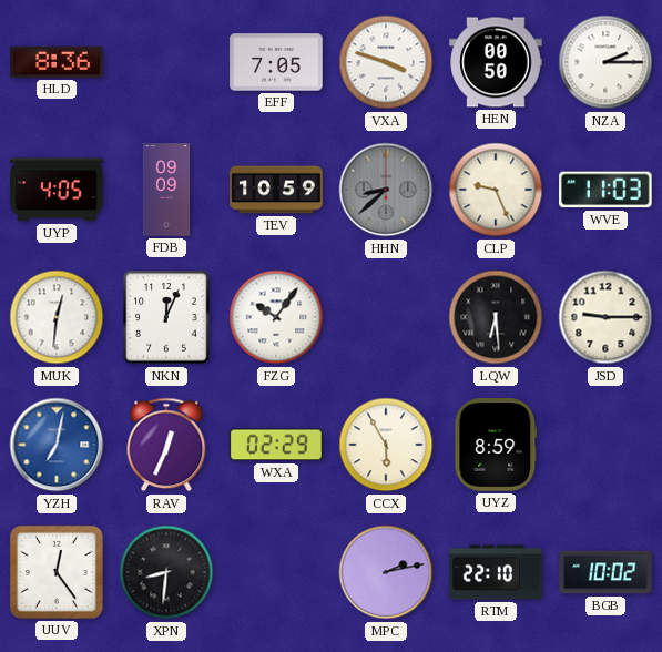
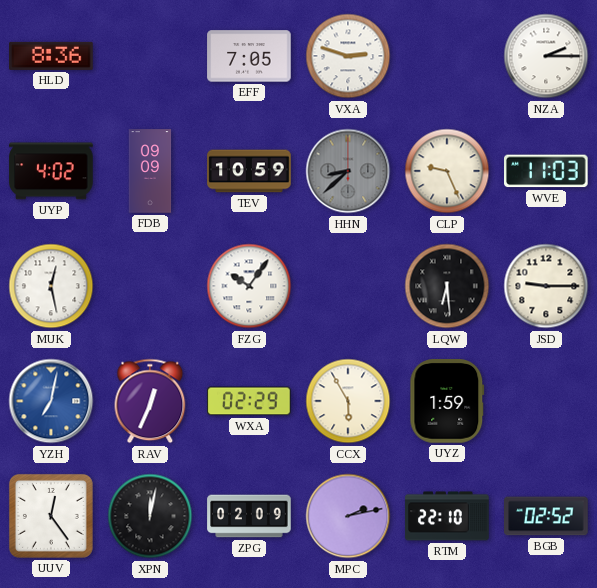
VXA: 3:48 -> 2:48
HEN: 00:50 -> none
UYP: 4:05 -> 4:02
MUK: 12:31 -> 12:28
NKN: 12:04 -> none
UYZ: 8:59 -> 1:59
XPN: 8:31 -> 12:02
ZPG: none -> 02:09
BGB: 10:02 -> 02:52
